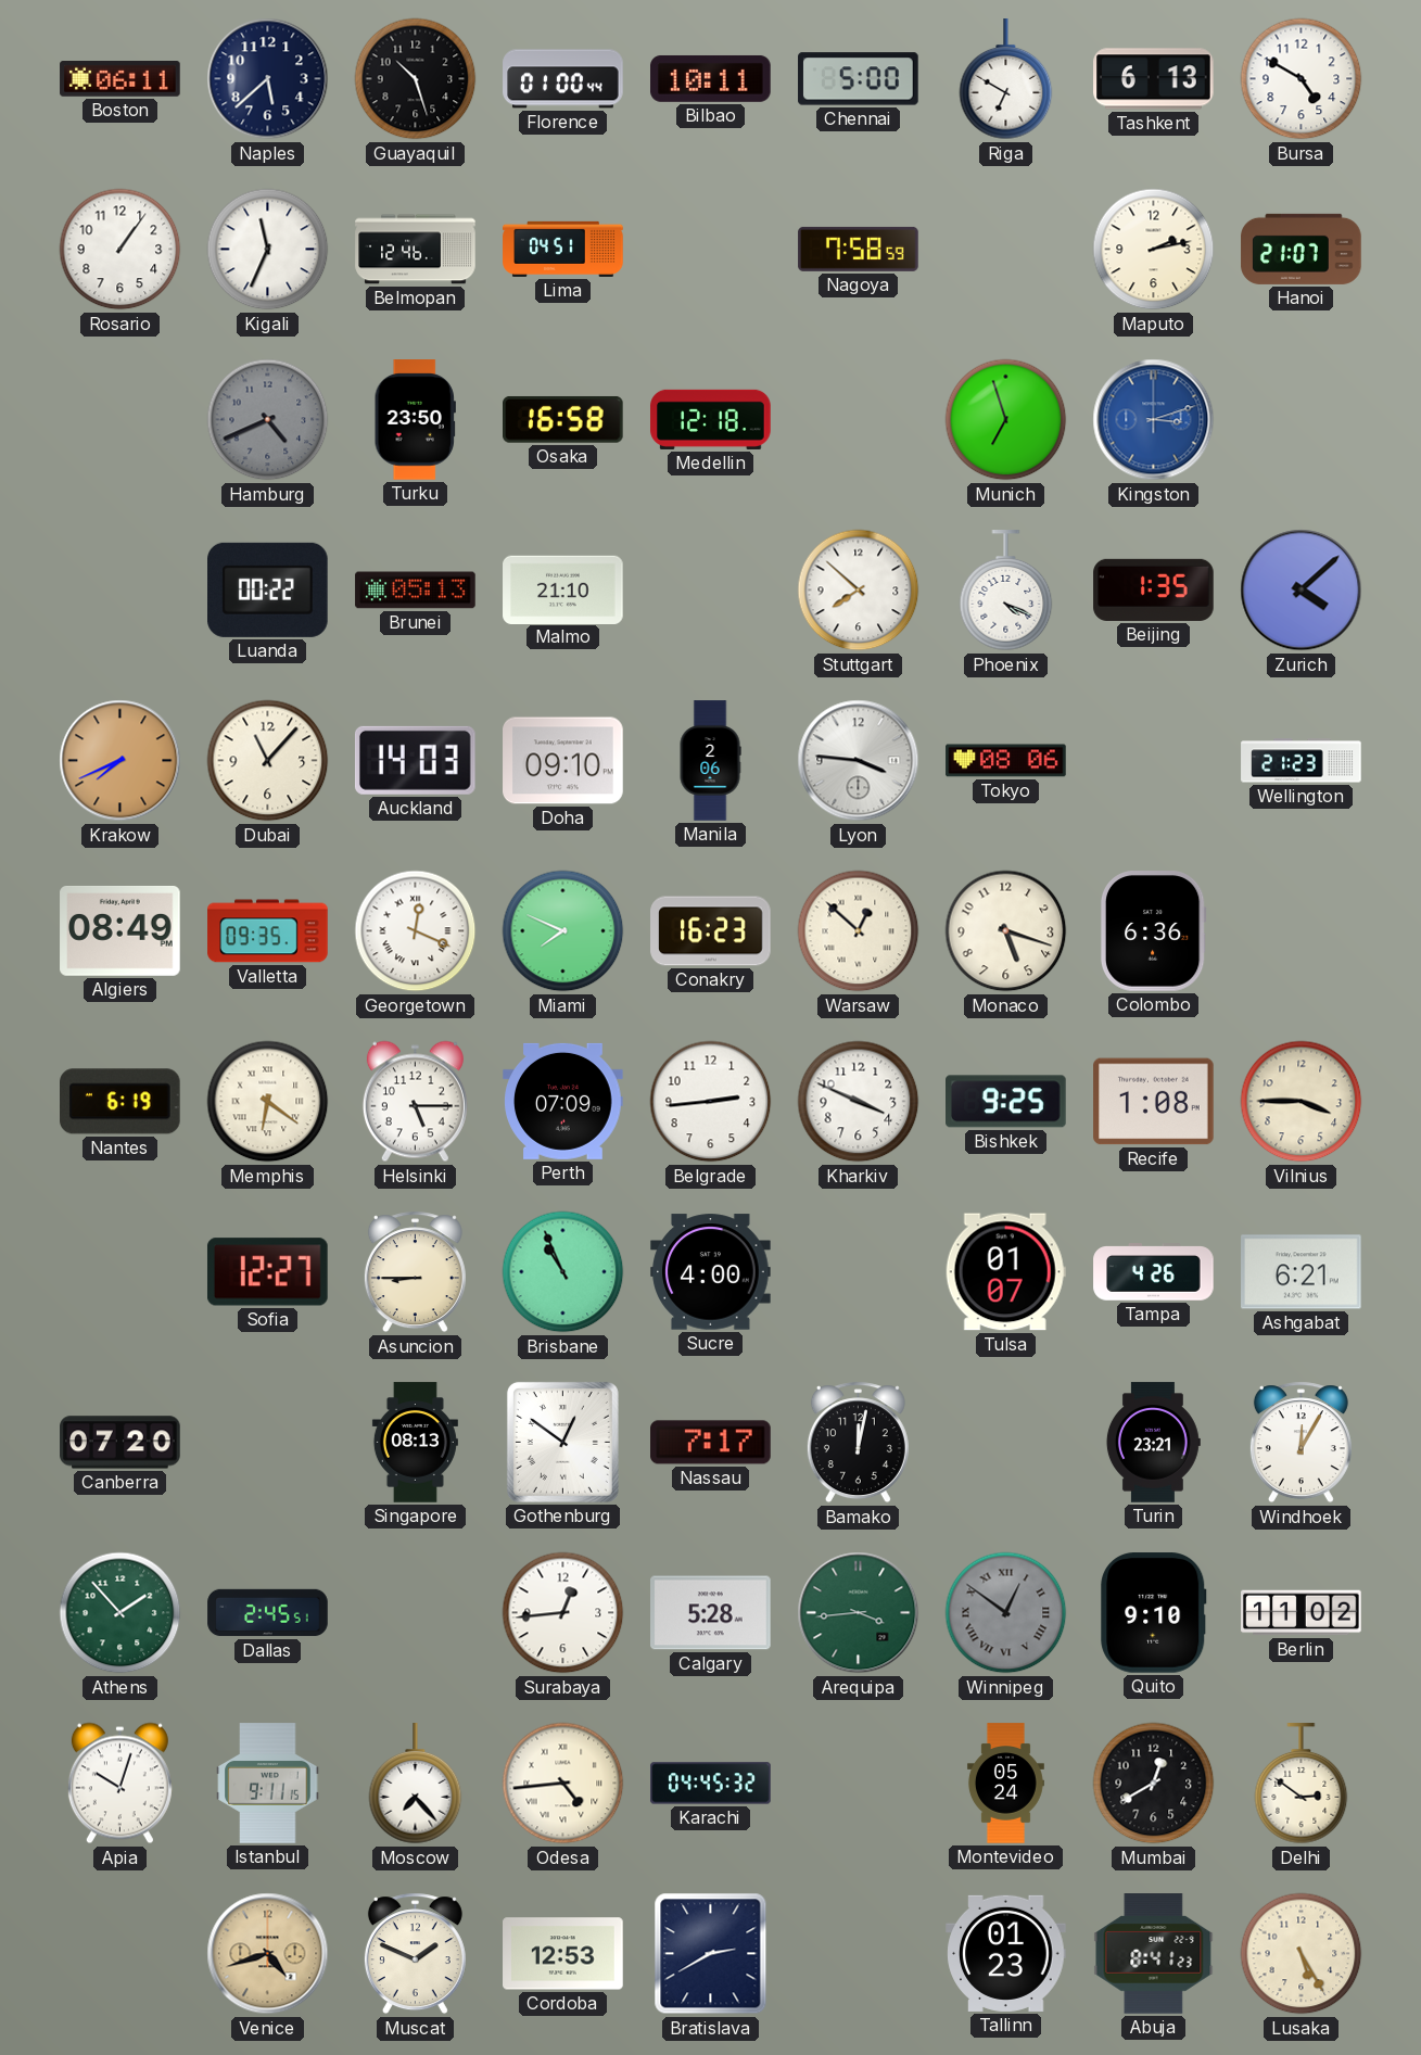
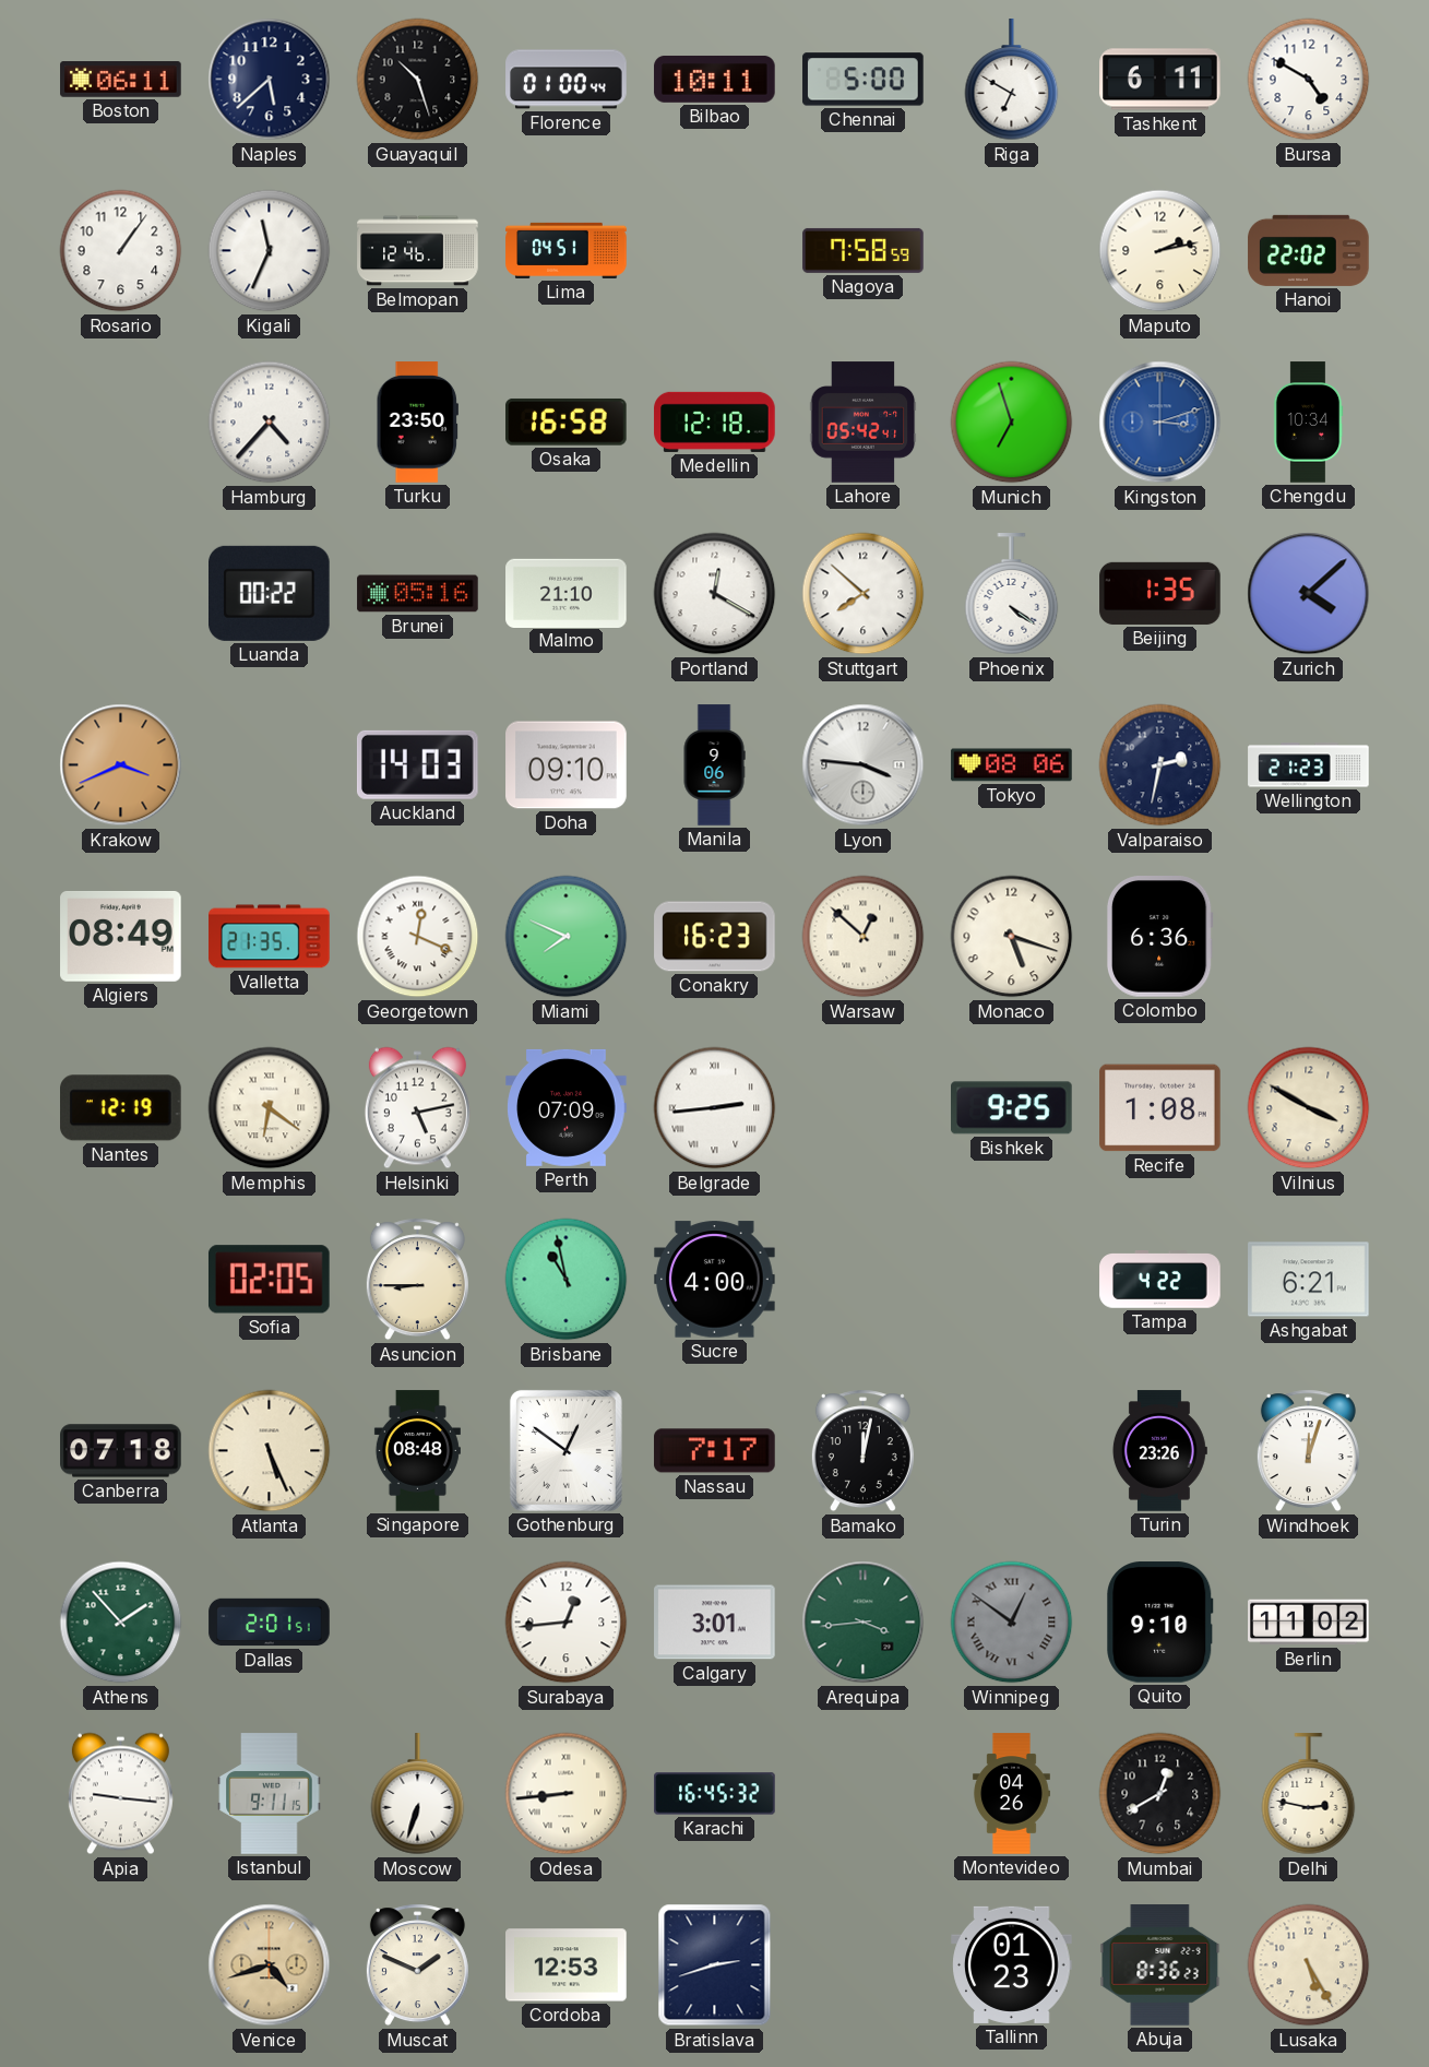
Tashkent: 6:13 -> 6:11
Hanoi: 21:07 -> 22:02
Hamburg: 4:41 -> 4:37
Hamburg dial: grey -> white
Lahore: none -> 05:42
Chengdu: none -> 10:34
Brunei: 05:13 -> 05:16
Portland: none -> 12:20
Phoenix: 4:19 -> 4:21
Krakow: 7:41 -> 3:41
Dubai: 11:07 -> none
Manila: 2:06 -> 9:06
Valparaiso: none -> 2:32
Valletta: 09:35 -> 21:35
Nantes: 6:19 -> 12:19
Helsinki: 5:15 -> 5:13
Belgrade numerals: Arabic -> Roman
Kharkiv: 3:49 -> none
Vilnius: 3:45 -> 3:50
Sofia: 12:27 -> 02:05
Brisbane: 10:56 -> 10:58
Tulsa: 01:07 -> none
Tampa: 4:26 -> 4:22
Canberra: 07:20 -> 07:18
Atlanta: none -> 5:26
Singapore: 08:13 -> 08:48
Turin: 23:21 -> 23:26
Windhoek: 12:05 -> 12:03
Dallas: 2:45 -> 2:01
Calgary: 5:28 -> 3:01
Apia: 10:03 -> 9:16
Moscow: 7:23 -> 6:33
Odesa: 4:44 -> 8:44
Karachi: 04:45 -> 16:45
Montevideo: 05:24 -> 04:26
Delhi: 2:51 -> 2:47
Bratislava: 2:40 -> 2:42
Abuja: 8:41 -> 8:36
